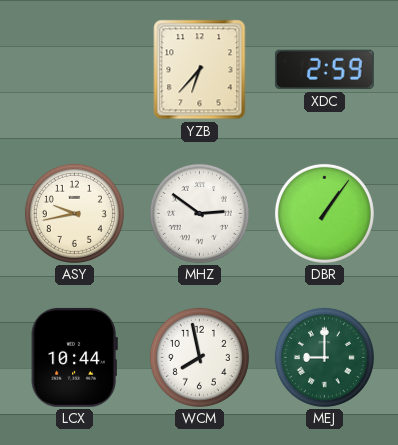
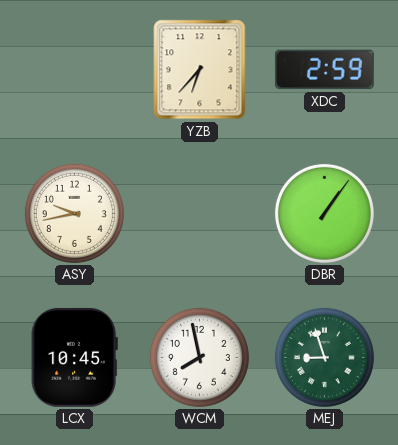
MHZ: 2:51 -> none
LCX: 10:44 -> 10:45
MEJ: 9:00 -> 8:57
